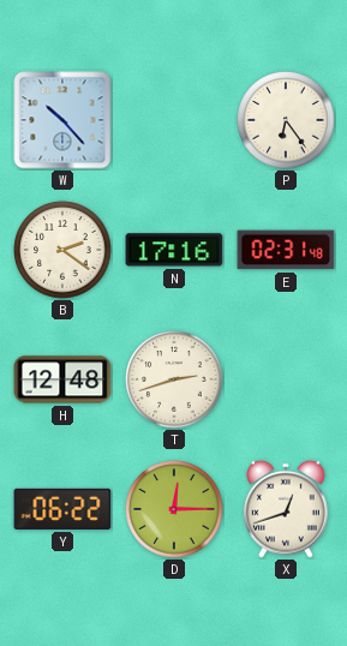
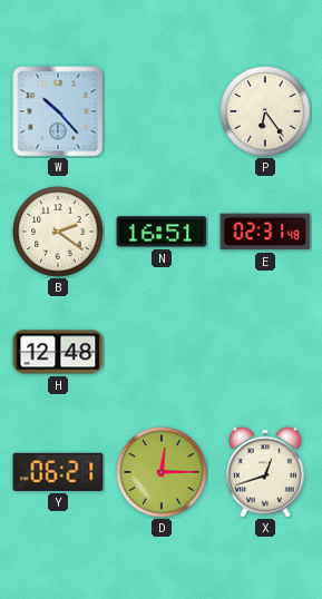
N: 17:16 -> 16:51
T: 2:42 -> none
Y: 06:22 -> 06:21
